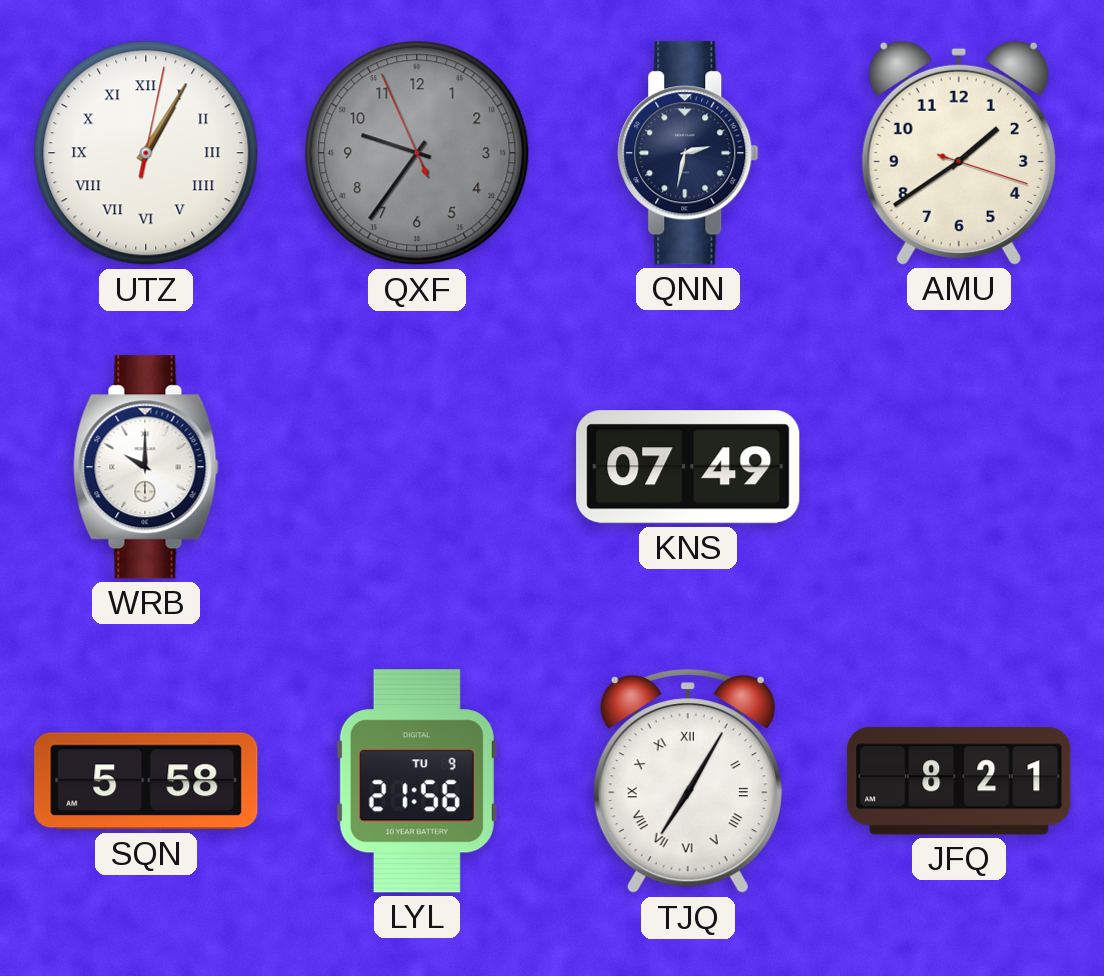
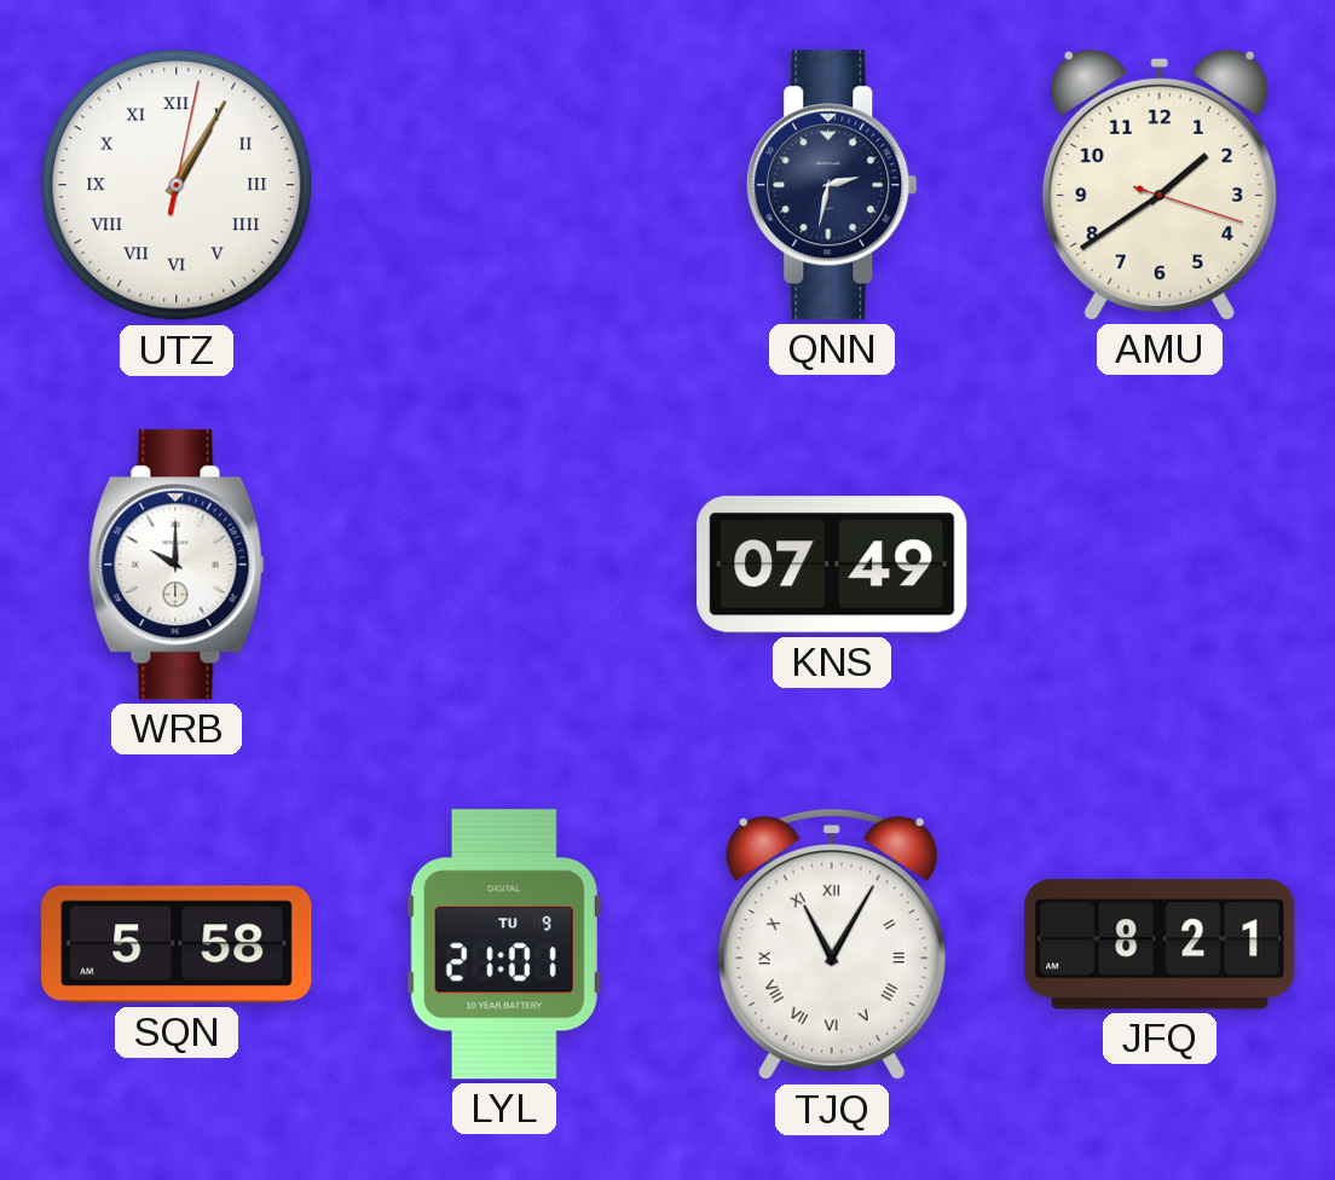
QXF: 9:35 -> none
LYL: 21:56 -> 21:01
TJQ: 7:05 -> 11:05
